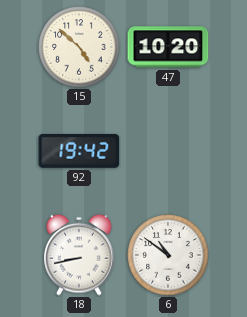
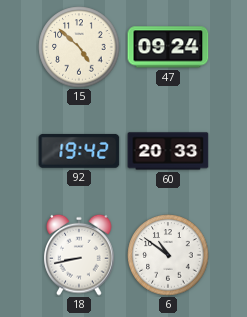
47: 10:20 -> 09:24
60: none -> 20:33
